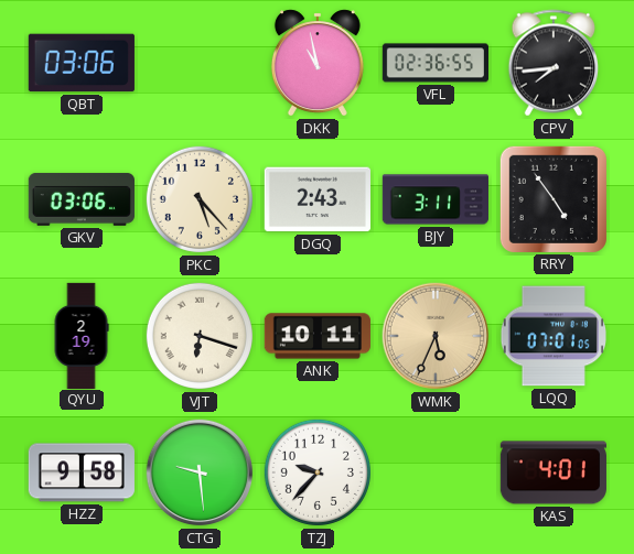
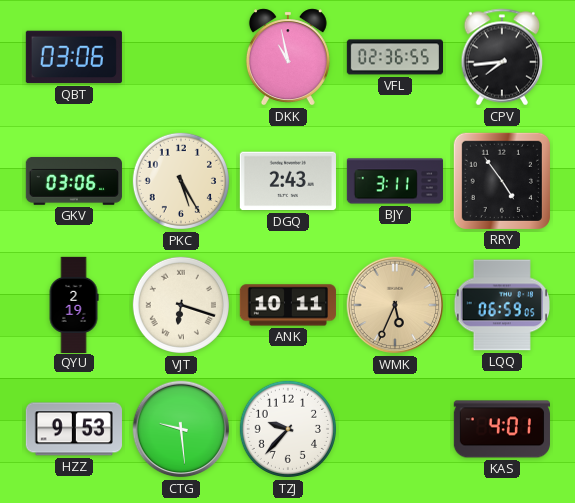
PKC: 5:23 -> 5:25
LQQ: 07:01 -> 06:59
HZZ: 9:58 -> 9:53
